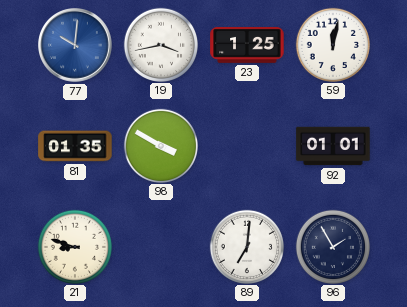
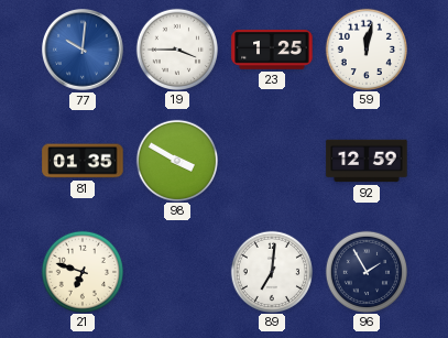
19: 3:43 -> 3:45
92: 01:01 -> 12:59
21: 8:48 -> 6:48
